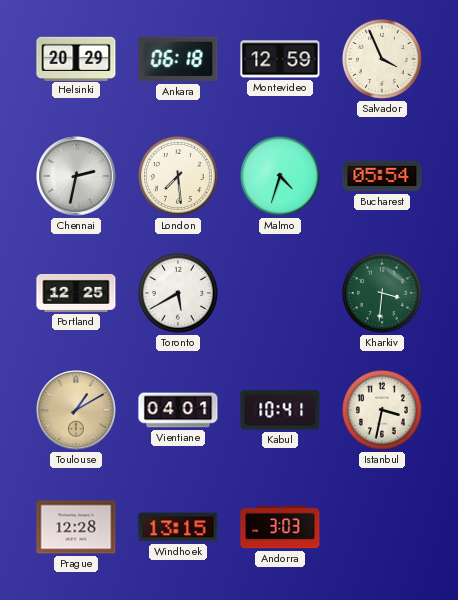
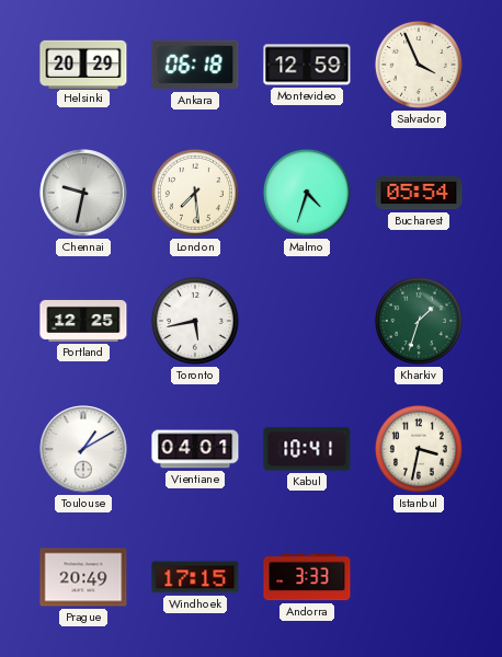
Chennai: 2:32 -> 9:32
Toronto: 5:40 -> 5:43
Kharkiv: 3:31 -> 1:33
Toulouse dial: champagne -> white
Prague: 12:28 -> 20:49
Windhoek: 13:15 -> 17:15
Andorra: 3:03 -> 3:33
